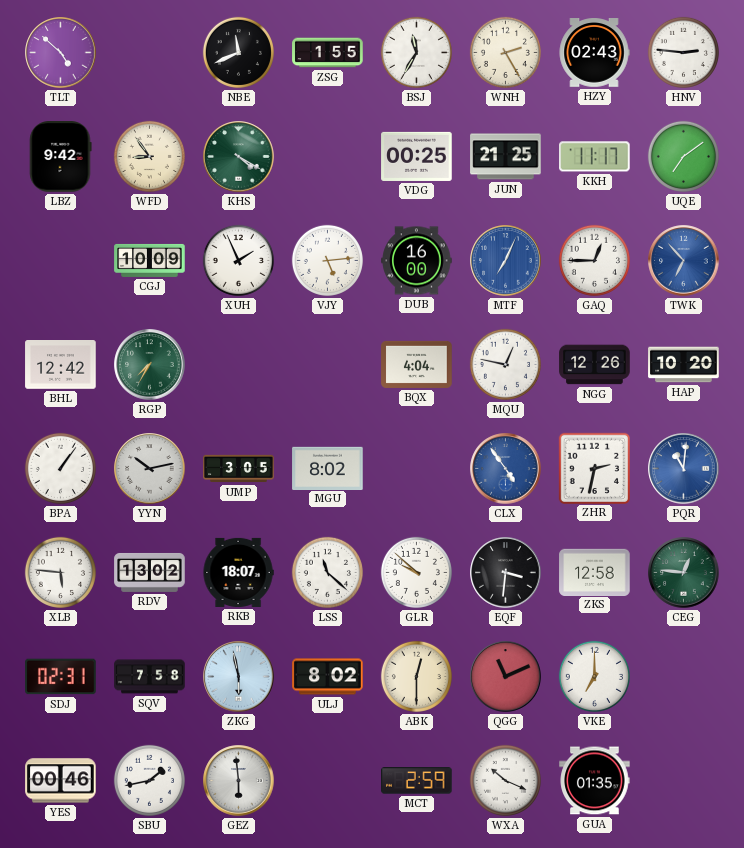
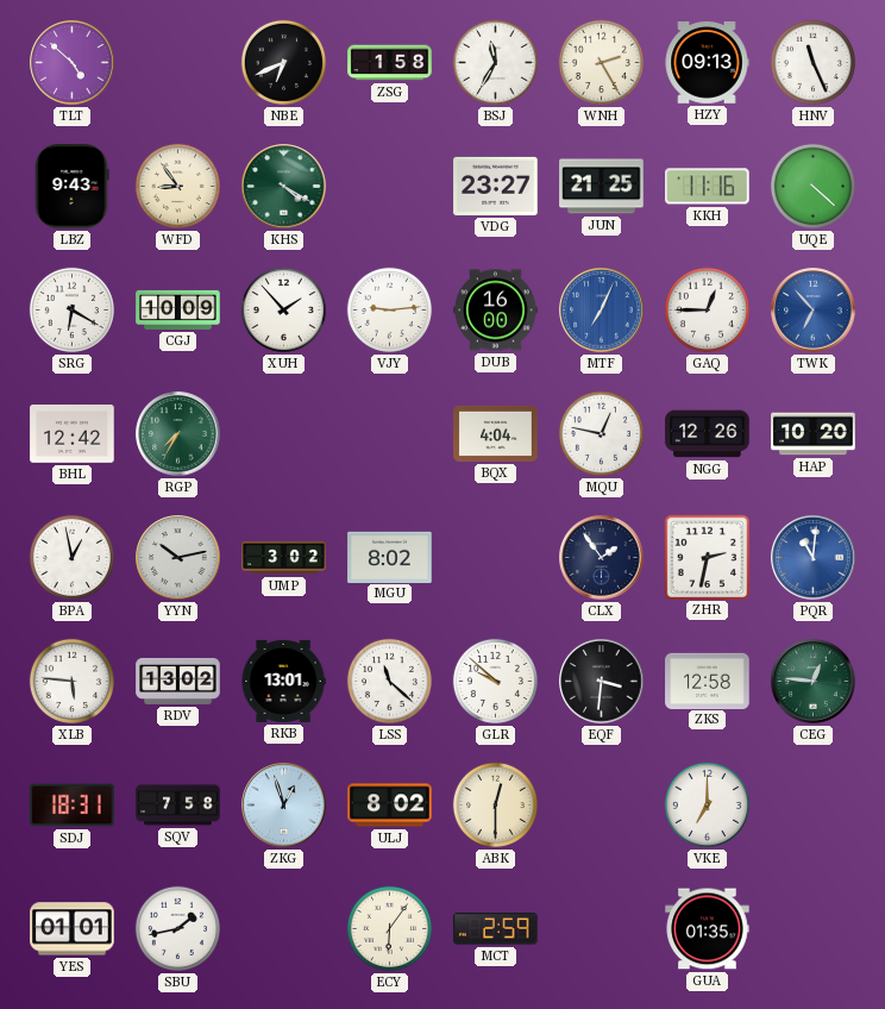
NBE: 11:41 -> 6:41
ZSG: 1:55 -> 1:58
HZY: 02:43 -> 09:13
HNV: 2:46 -> 11:26
LBZ: 9:42 -> 9:43
VDG: 00:25 -> 23:27
KKH: 11:17 -> 11:16
UQE: 7:09 -> 4:22
SRG: none -> 6:20
XUH: 1:56 -> 1:53
VJY: 5:14 -> 9:14
BPA: 1:06 -> 12:58
UMP: 3:05 -> 3:02
CLX: 4:54 -> 1:54
CLX dial: blue -> navy
RKB: 18:07 -> 13:01
SDJ: 02:31 -> 18:31
ZKG: 5:58 -> 12:57
QGG: 11:11 -> none
YES: 00:46 -> 01:01
GEZ: 5:59 -> none
ECY: none -> 6:06
WXA: 10:19 -> none
